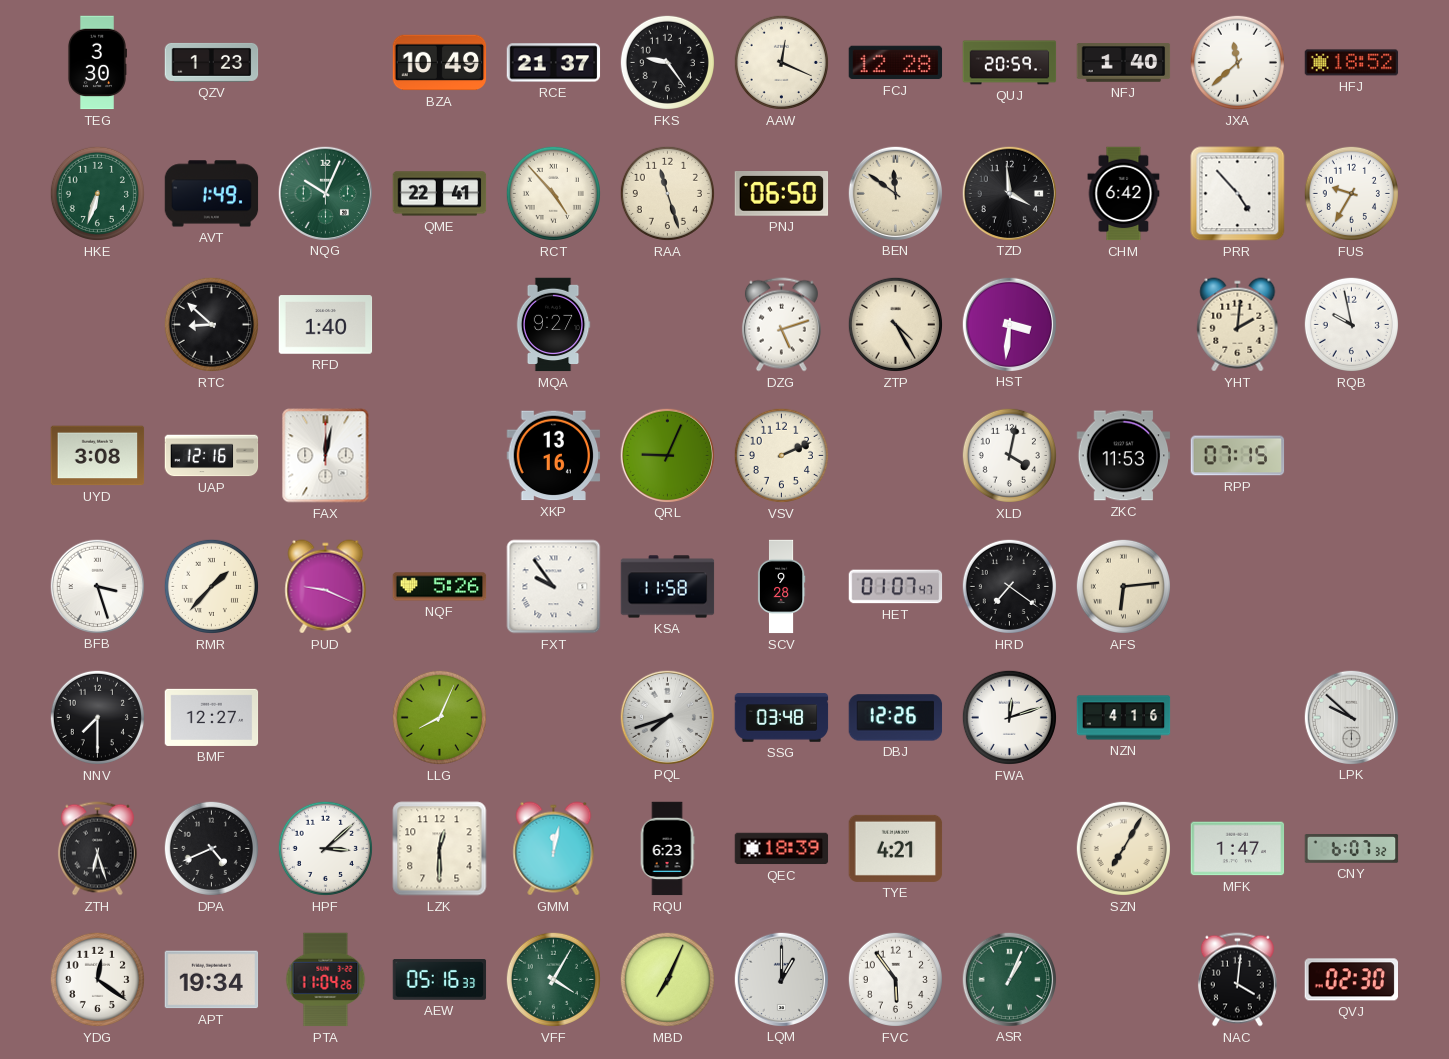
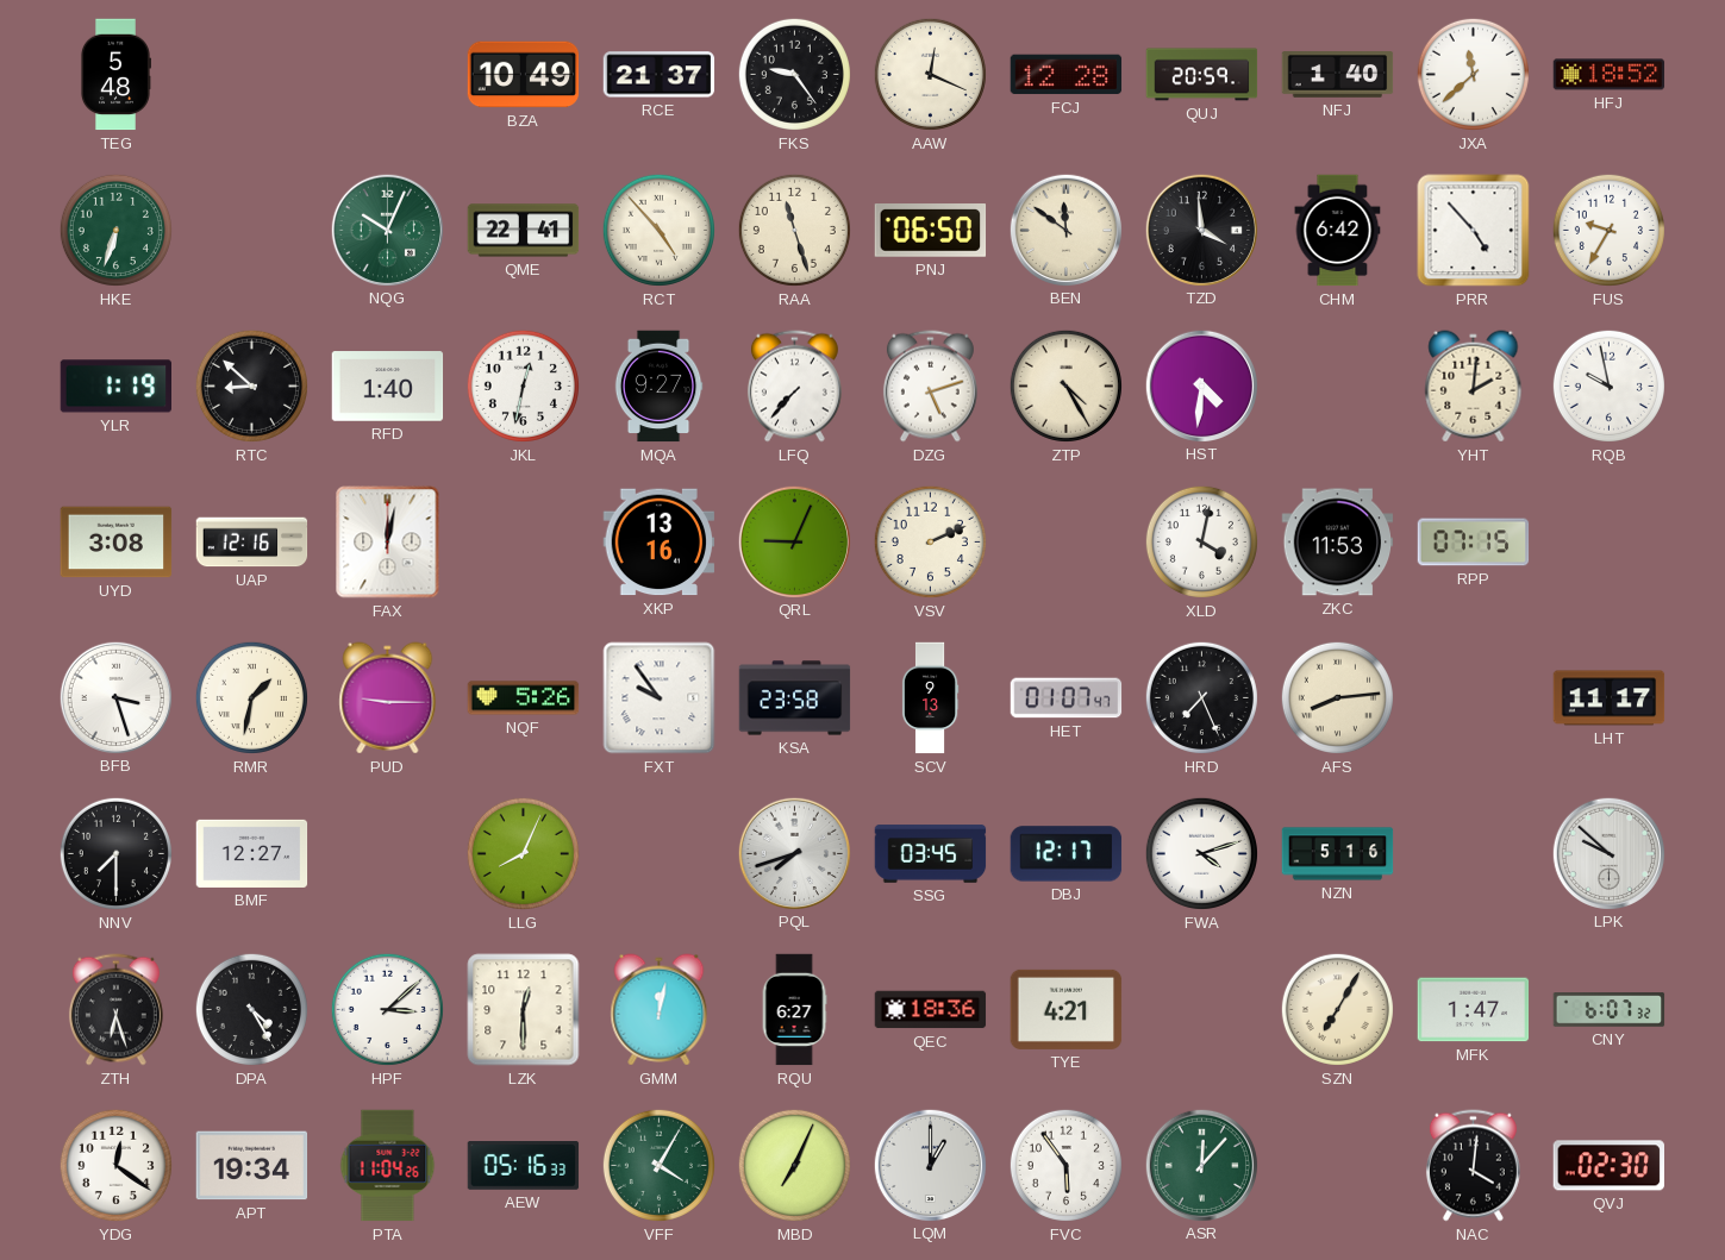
TEG: 3:30 -> 5:48
QZV: 1:23 -> none
AVT: 1:49 -> none
YLR: none -> 1:19
JKL: none -> 12:32
LFQ: none -> 7:37
HST: 3:31 -> 4:31
RMR: 1:37 -> 1:32
PUD: 9:19 -> 9:15
KSA: 11:58 -> 23:58
SCV: 9:28 -> 9:13
HRD: 7:21 -> 7:26
AFS: 6:14 -> 8:14
LHT: none -> 11:17
SSG: 03:48 -> 03:45
DBJ: 12:26 -> 12:17
FWA: 12:12 -> 4:12
NZN: 4:16 -> 5:16
DPA: 4:41 -> 4:25
RQU: 6:23 -> 6:27
QEC: 18:39 -> 18:36
ASR: 1:04 -> 12:07
